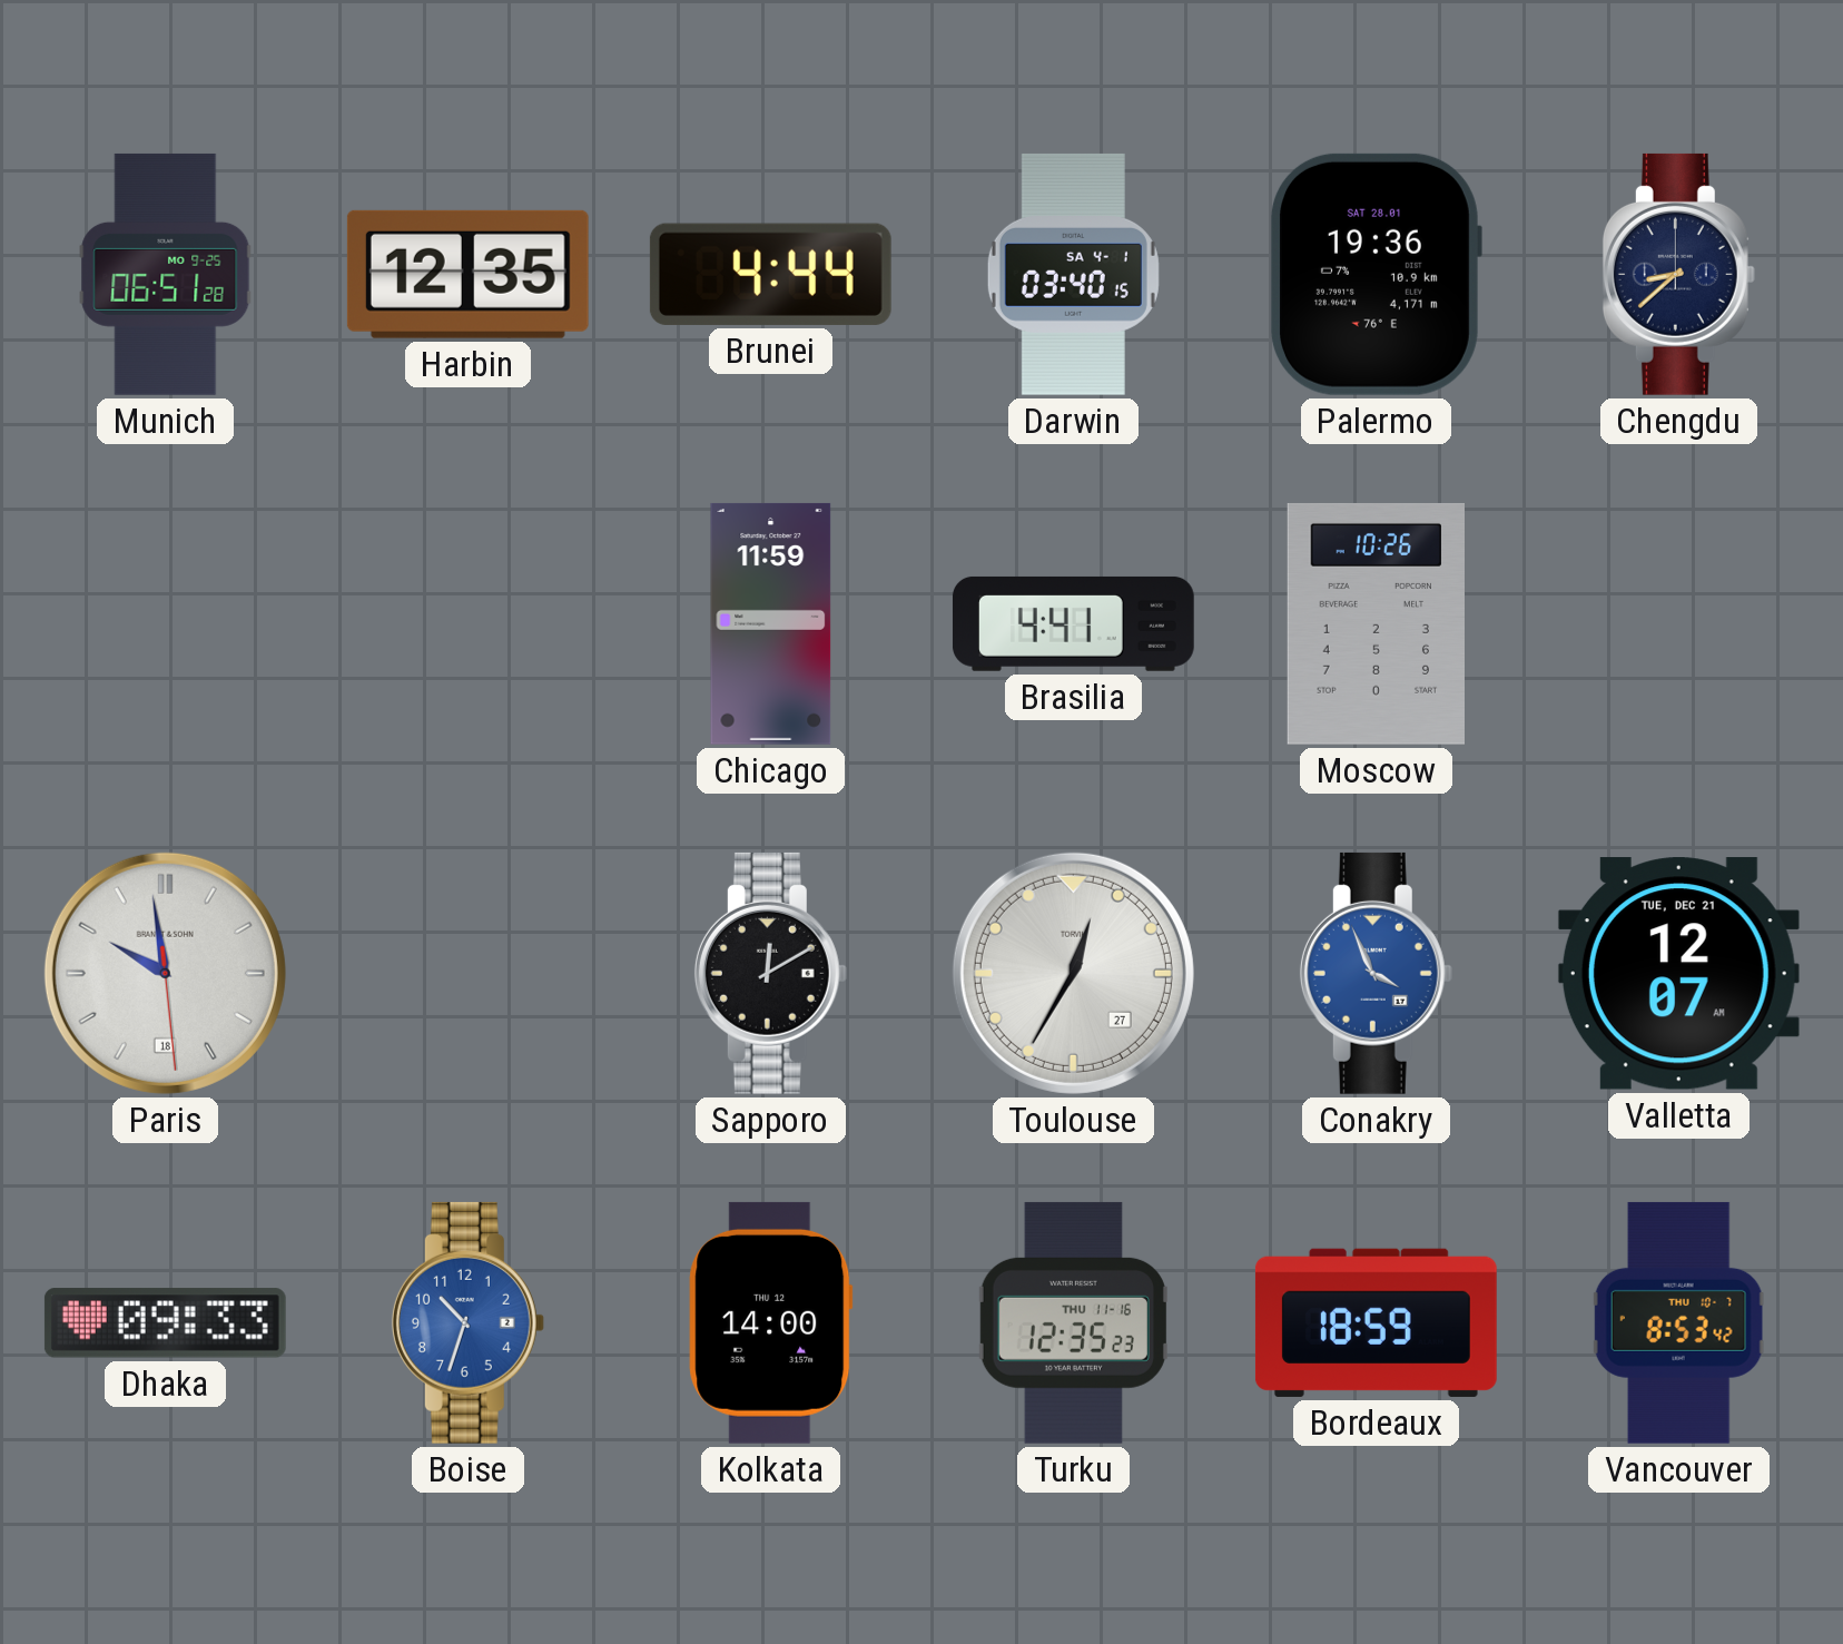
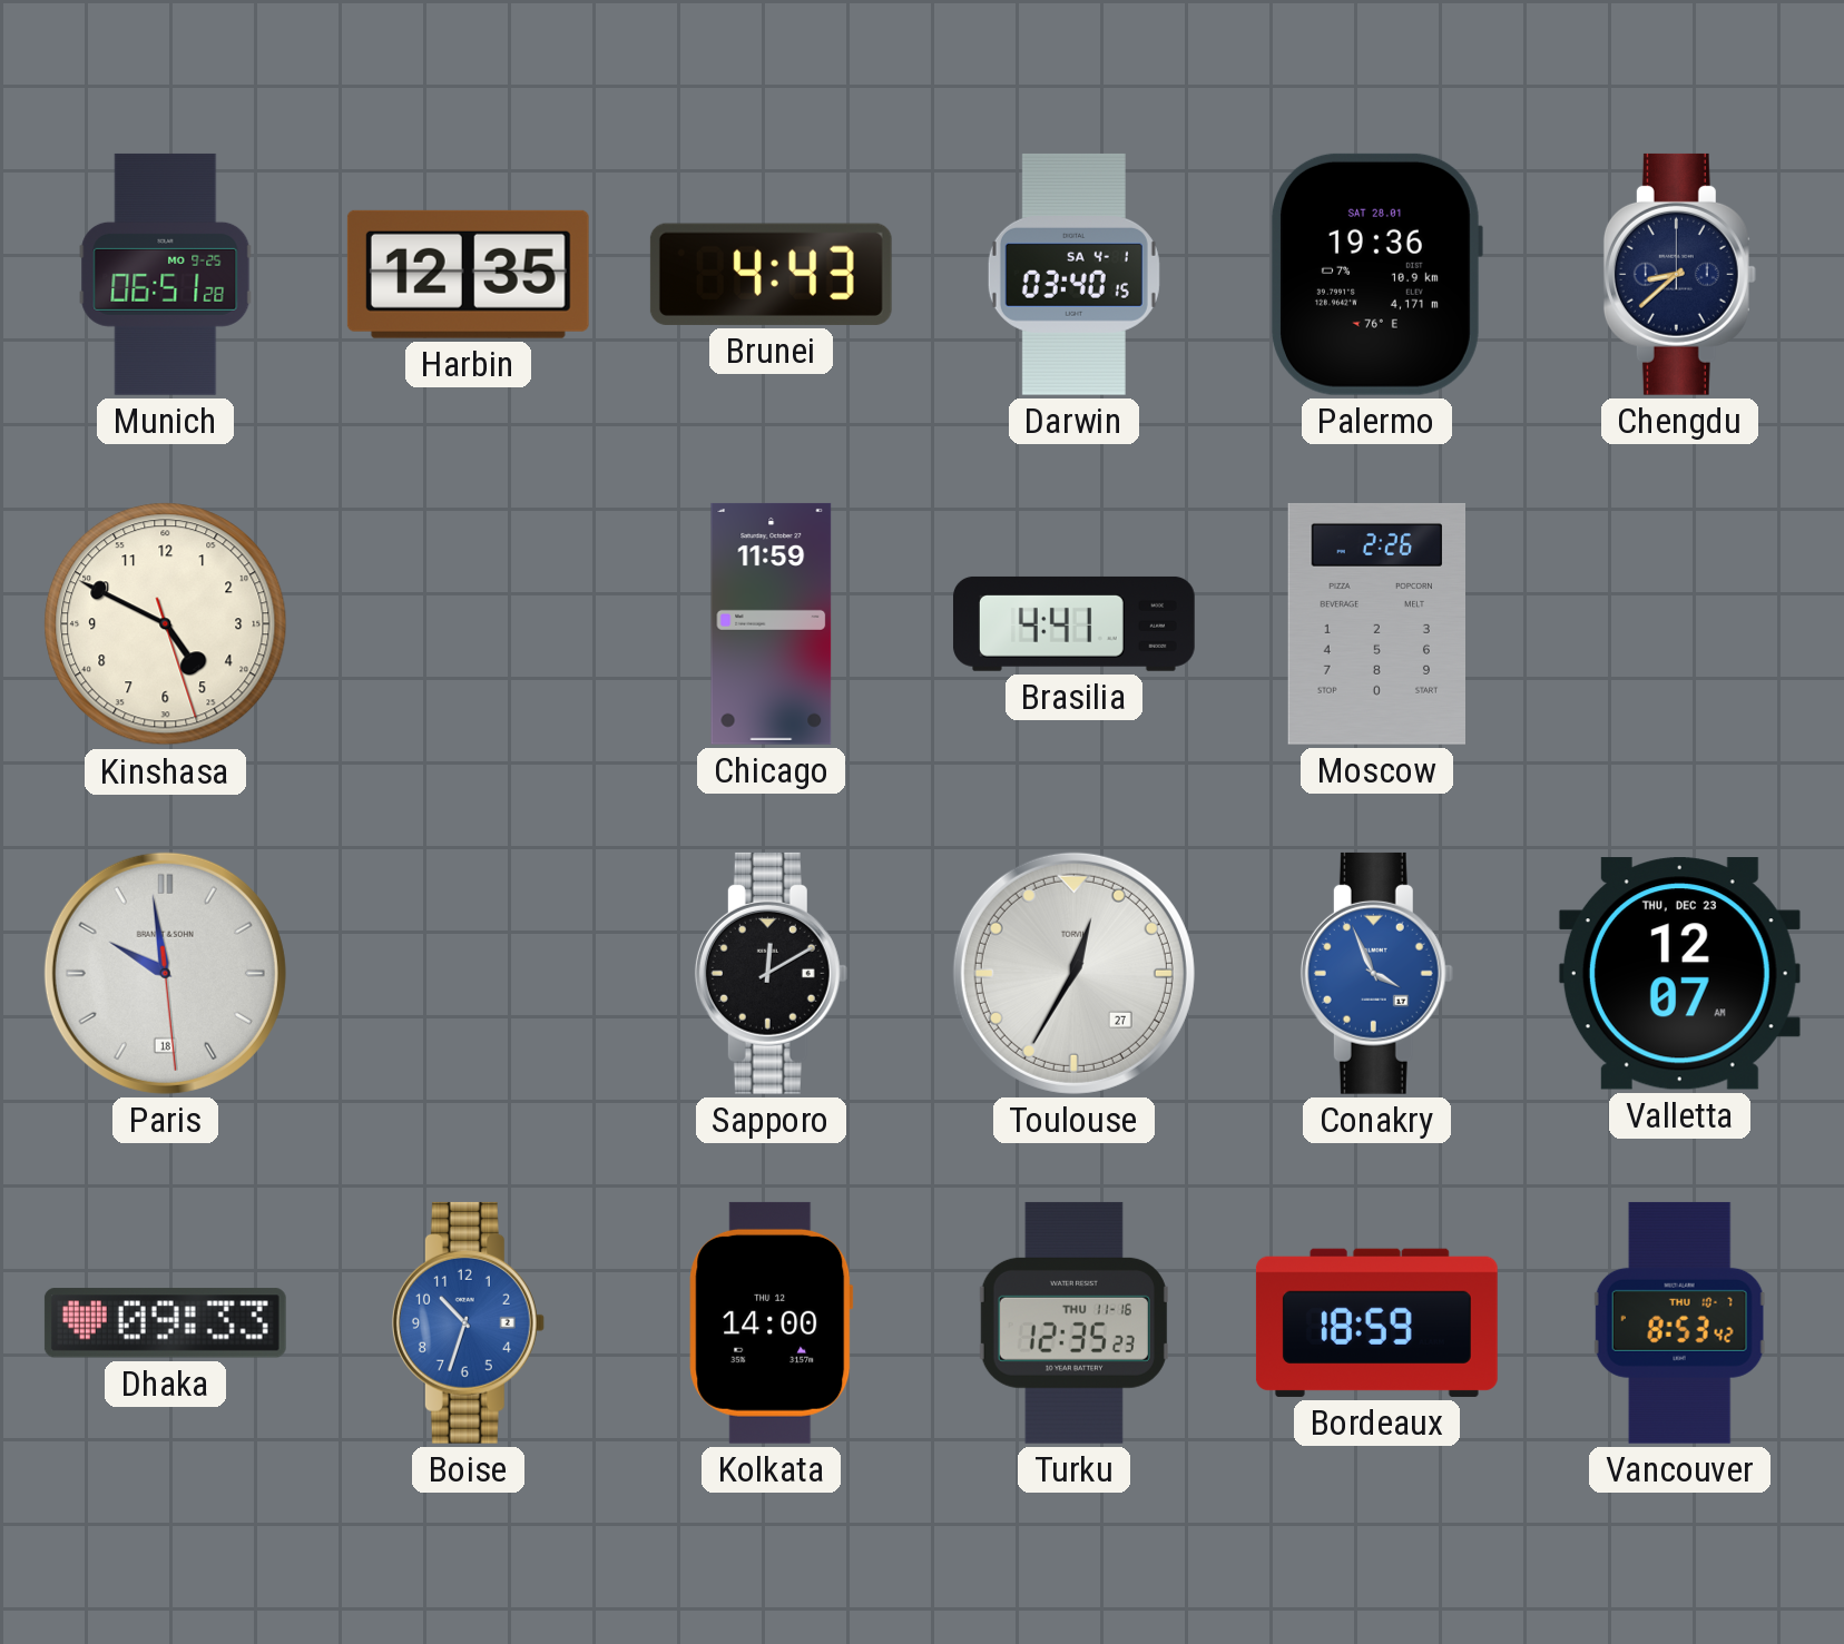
Brunei: 4:44 -> 4:43
Kinshasa: none -> 4:49
Moscow: 10:26 -> 2:26
Valletta date: TUE, DEC 21 -> THU, DEC 23
